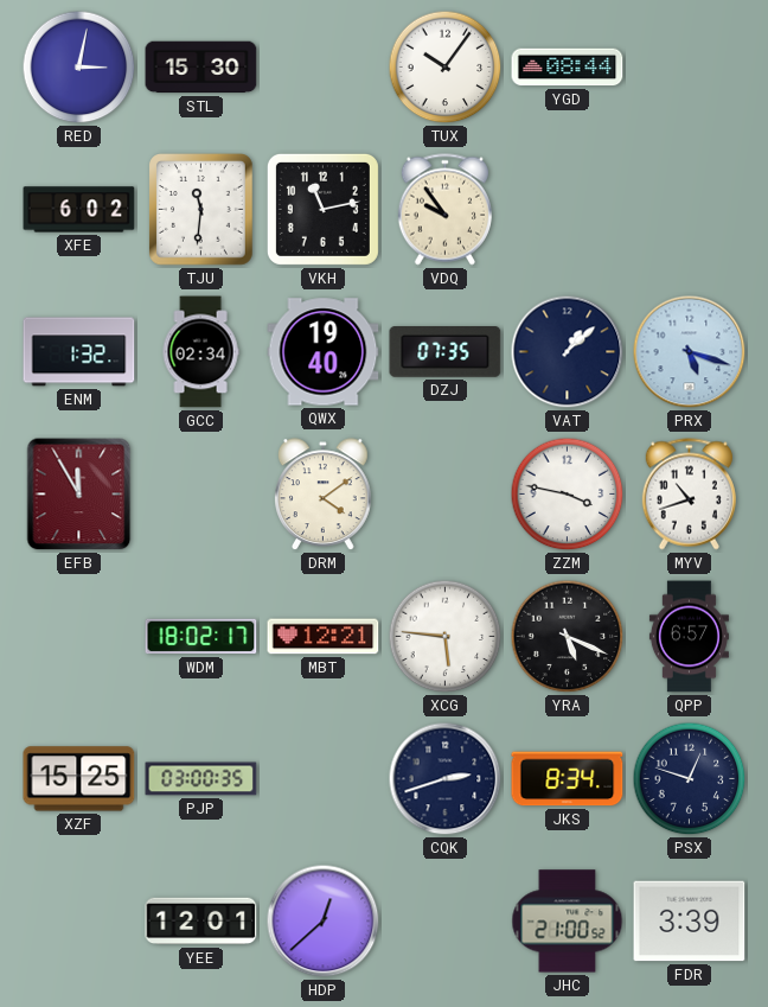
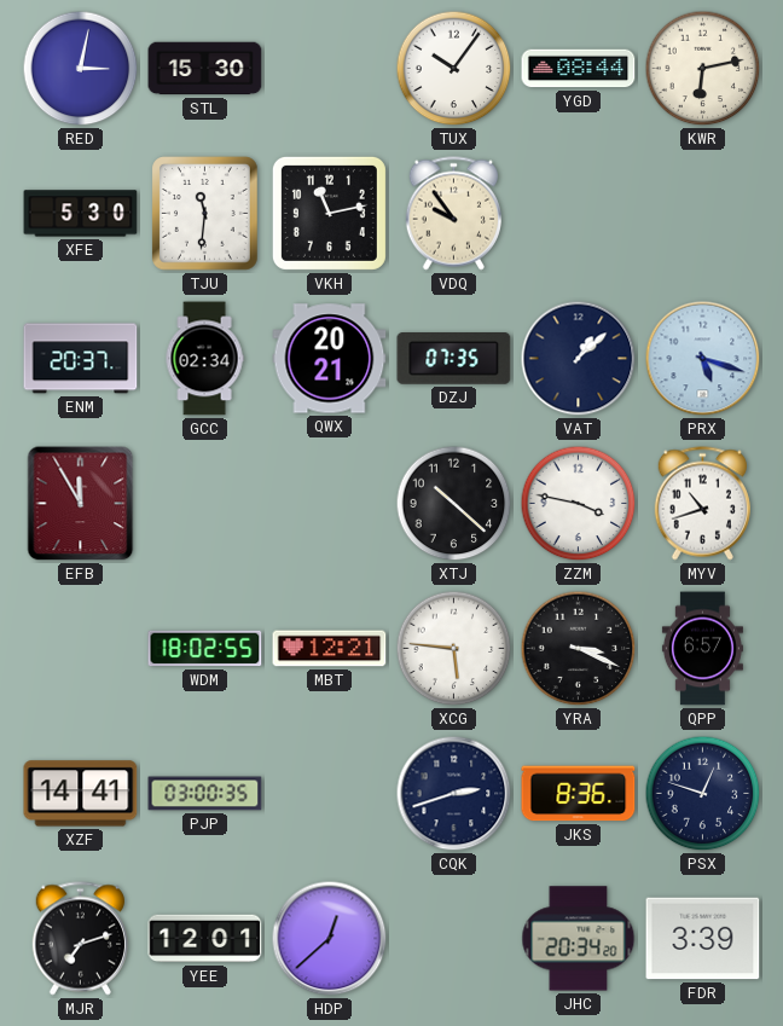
KWR: none -> 6:13
XFE: 6:02 -> 5:30
ENM: 1:32 -> 20:37
QWX: 19:40 -> 20:21
DRM: 4:09 -> none
XTJ: none -> 10:22
WDM: 18:02:17 -> 18:02:55
YRA: 5:19 -> 3:19
XZF: 15:25 -> 14:41
JKS: 8:34 -> 8:36
MJR: none -> 7:12
JHC: 21:00 -> 20:34
